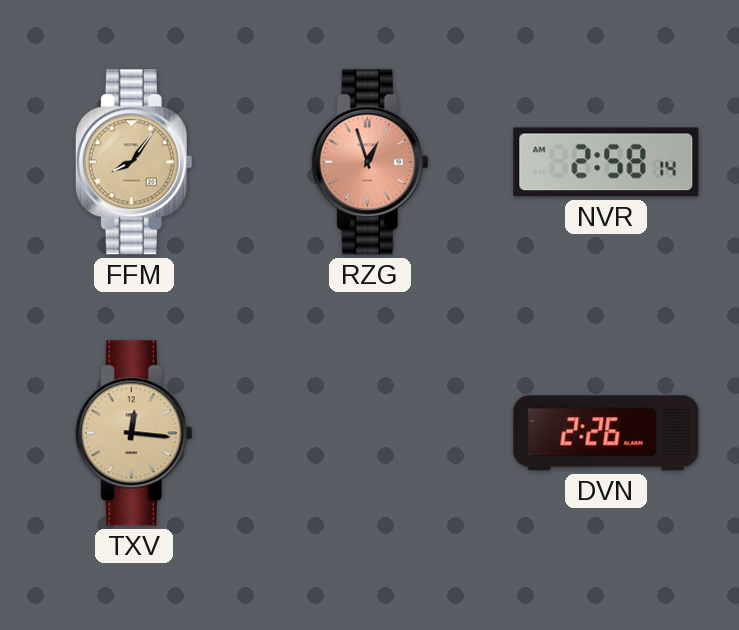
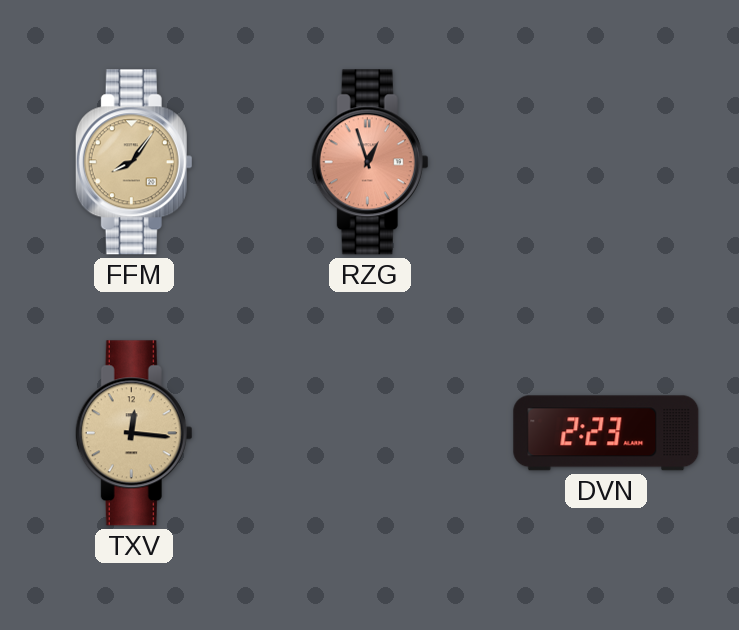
NVR: 2:58 -> none
DVN: 2:26 -> 2:23
